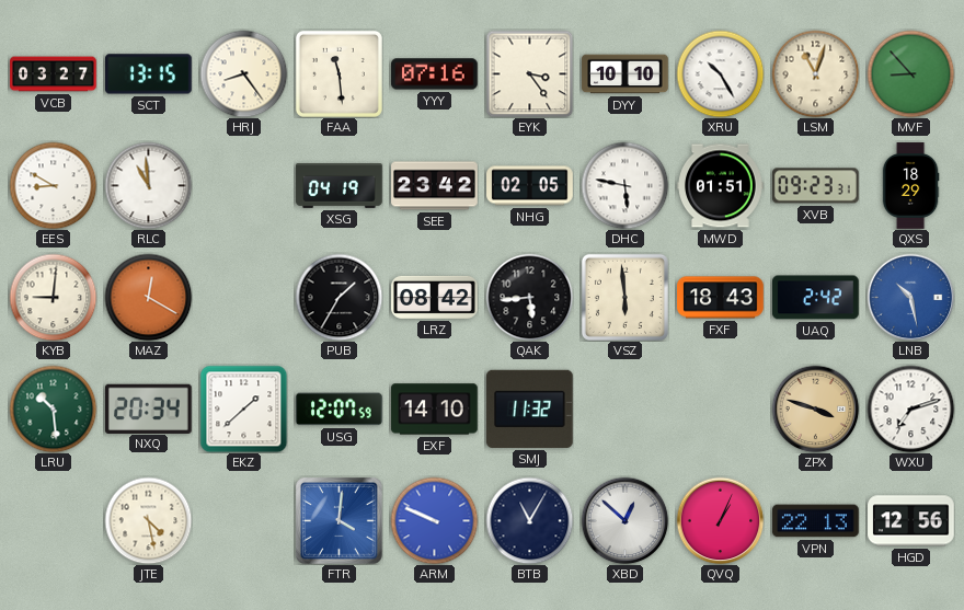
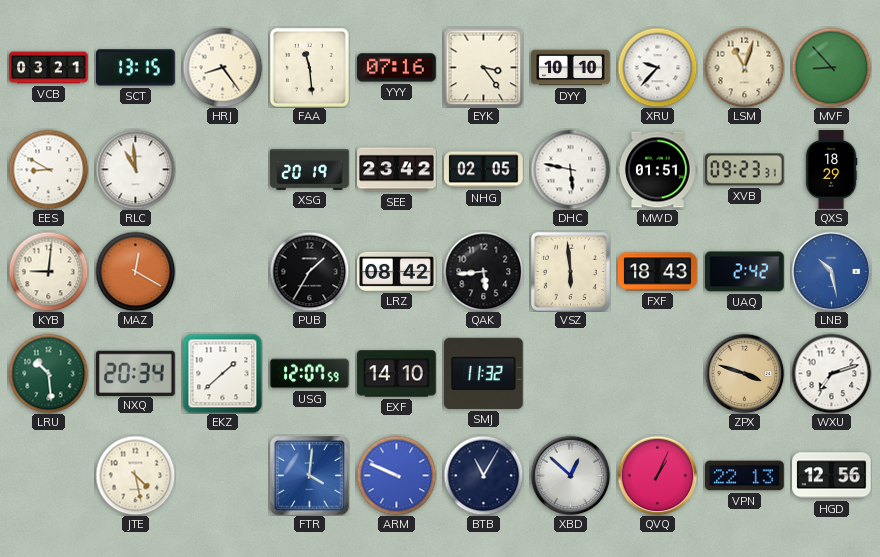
VCB: 03:27 -> 03:21
XRU: 10:25 -> 9:37
XSG: 04:19 -> 20:19
